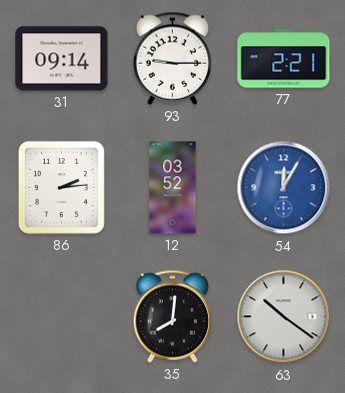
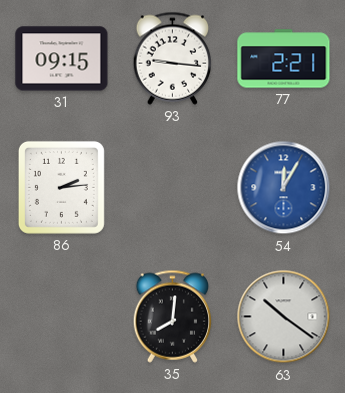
31: 09:14 -> 09:15
93: 9:15 -> 9:16
12: 03:52 -> none
